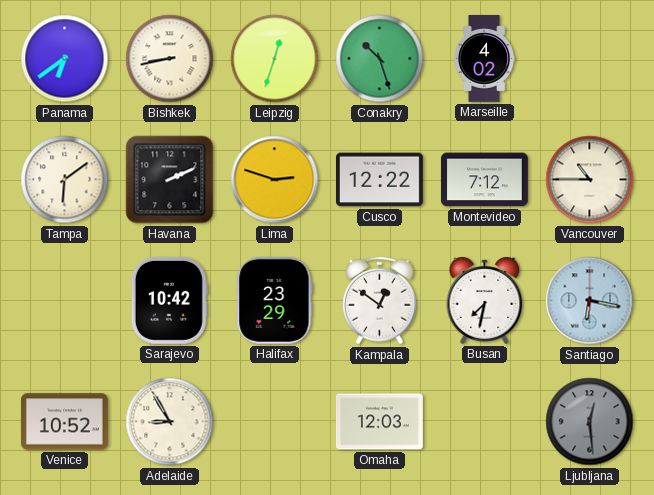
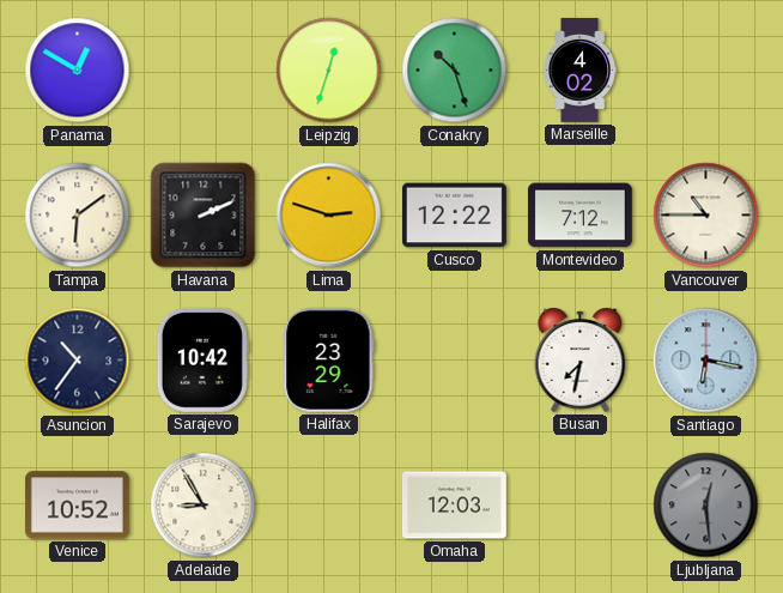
Panama: 6:39 -> 12:50
Bishkek: 8:43 -> none
Asuncion: none -> 10:36
Kampala: 12:51 -> none
